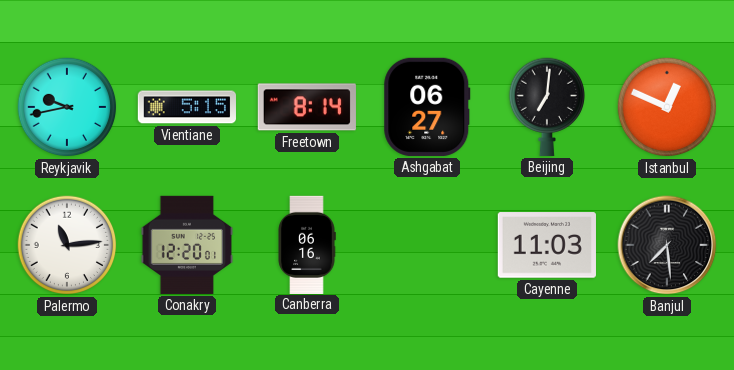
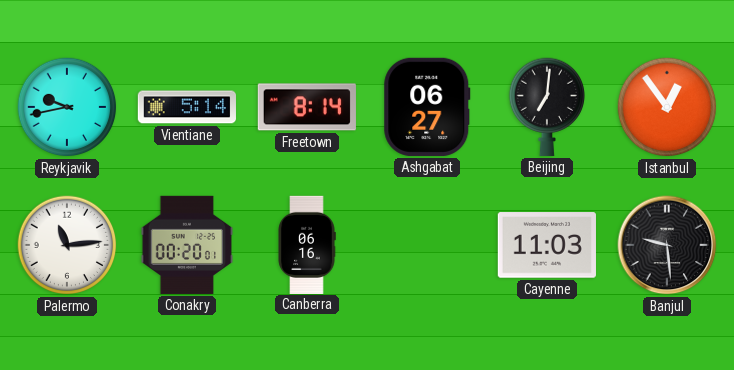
Vientiane: 5:15 -> 5:14
Istanbul: 12:49 -> 12:54
Conakry: 12:20 -> 00:20
Banjul: 7:29 -> 9:29
